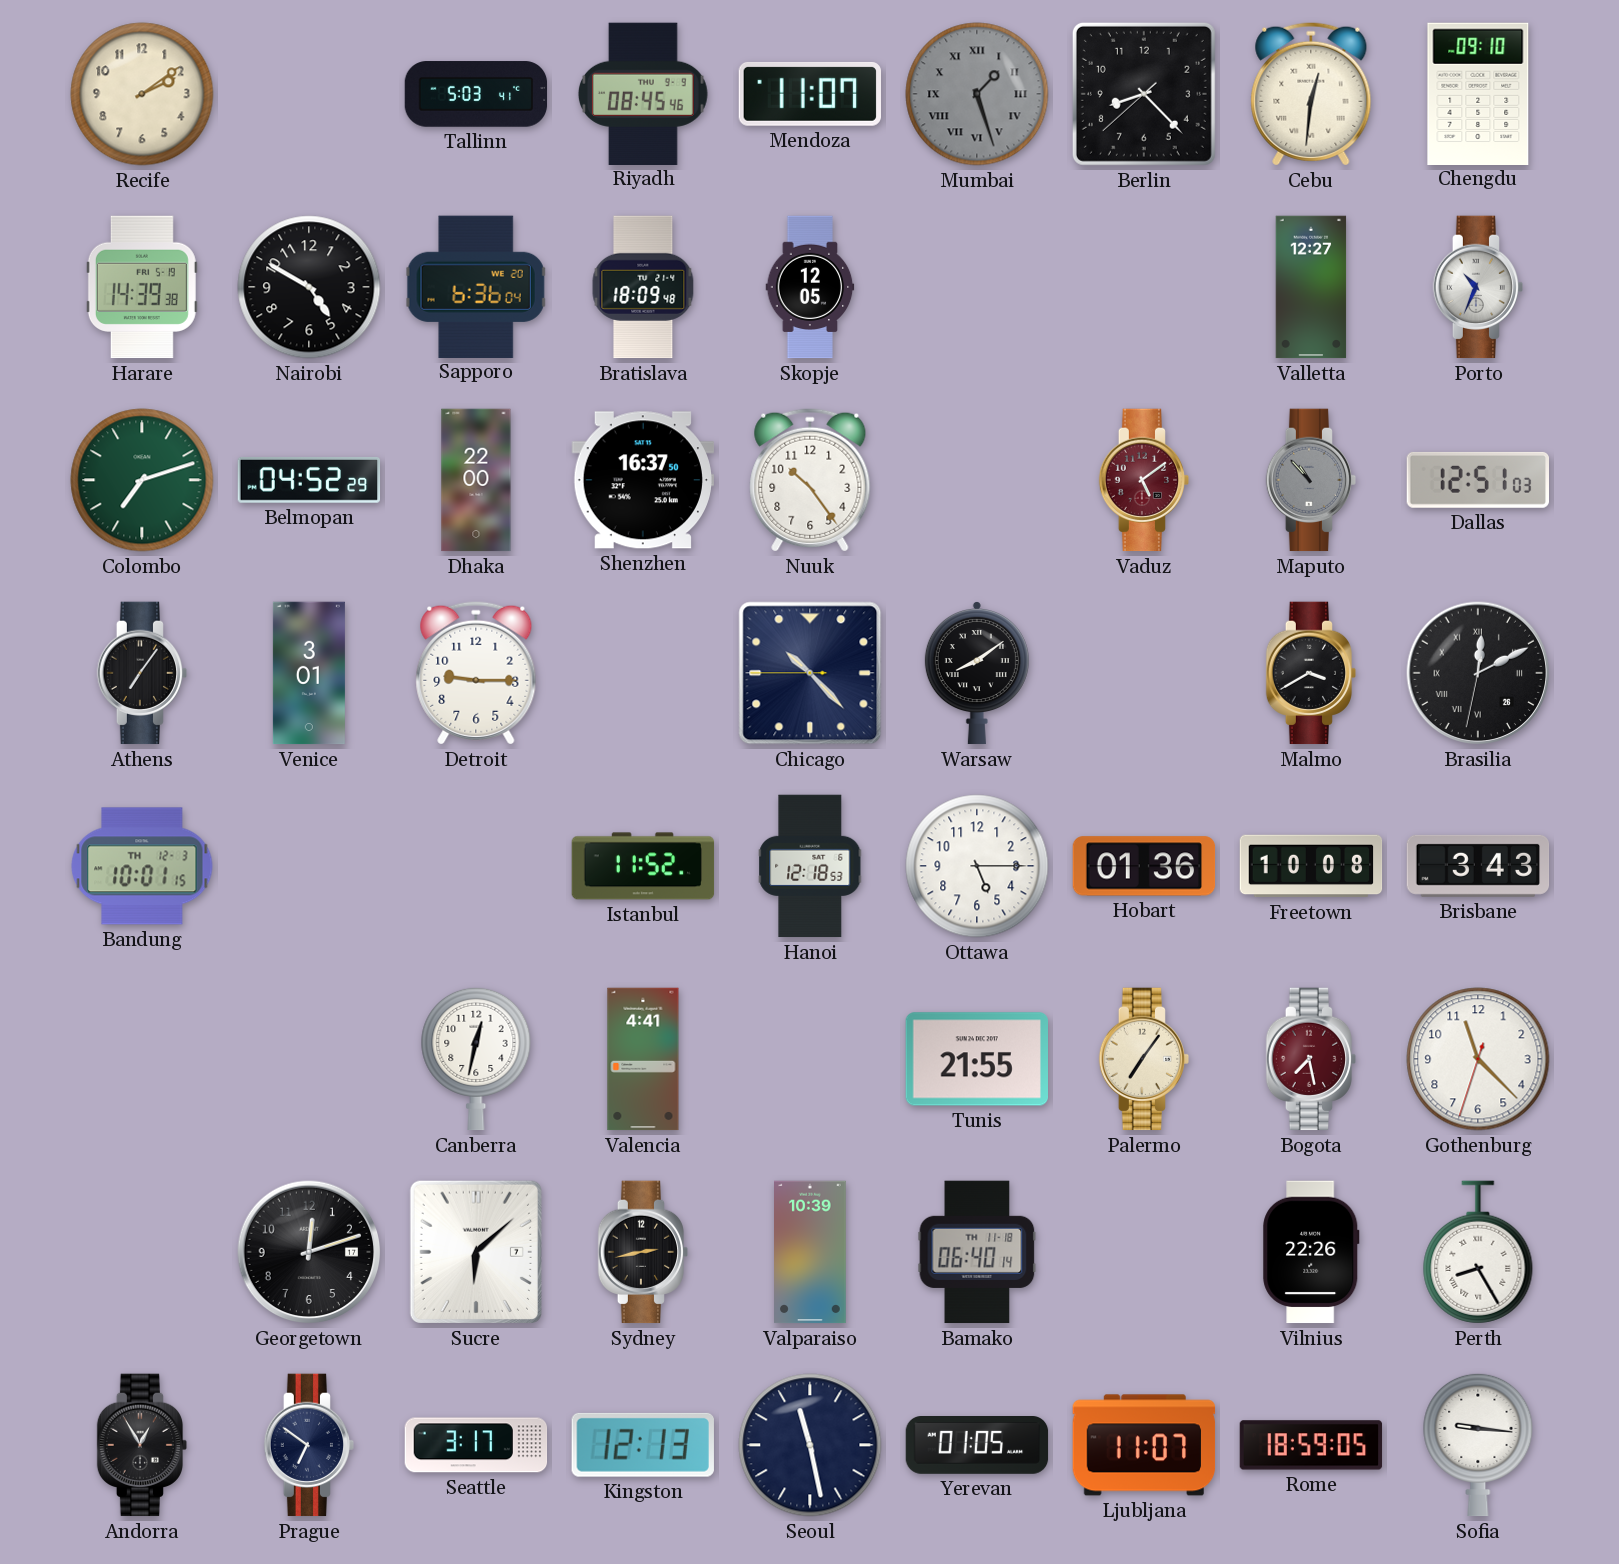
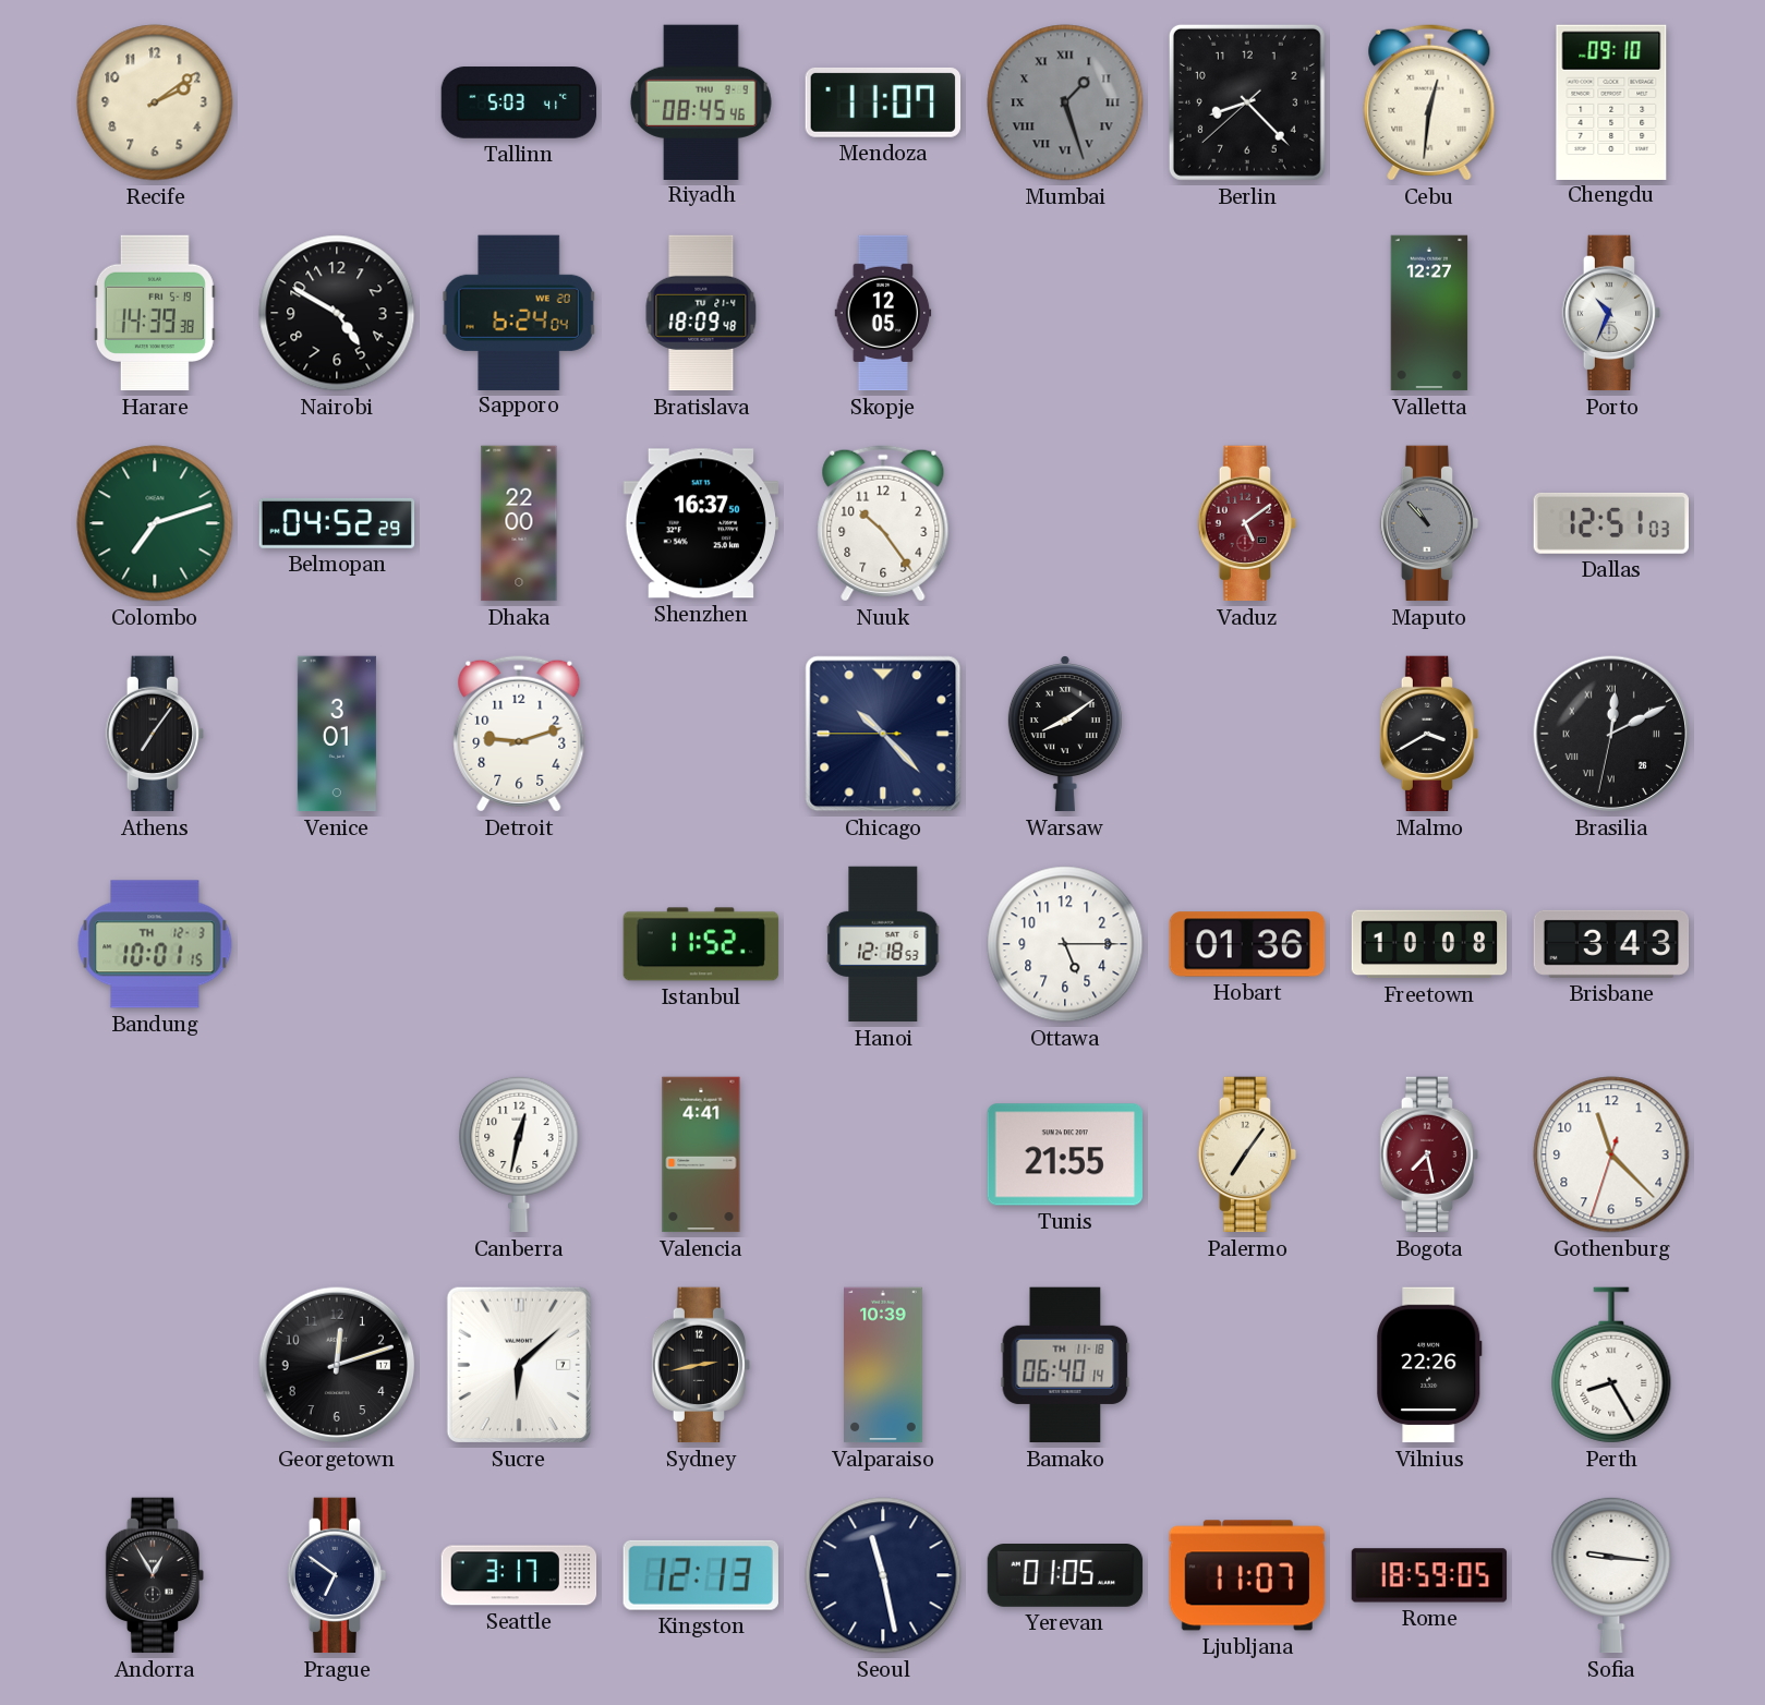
Sapporo: 6:36 -> 6:24
Detroit: 9:15 -> 9:12
